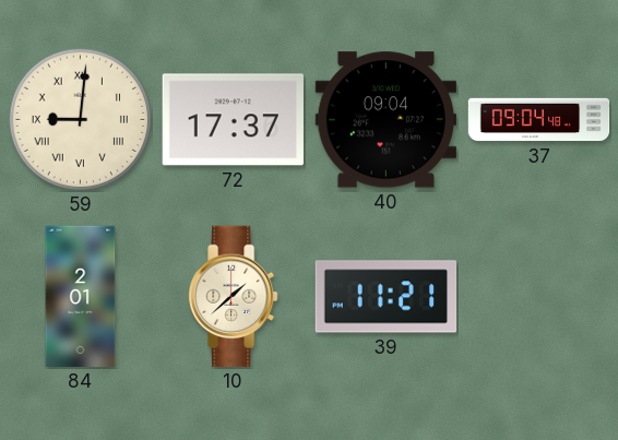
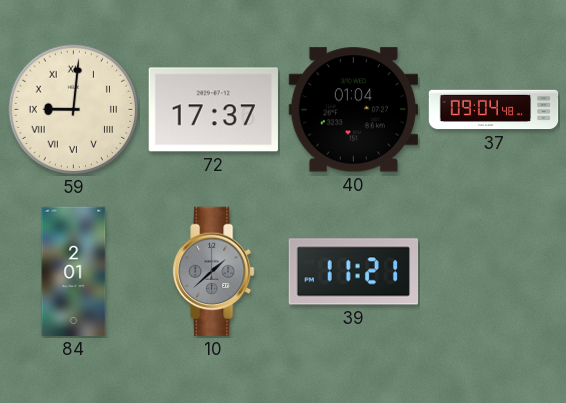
40: 09:04 -> 01:04
10 dial: cream -> grey
